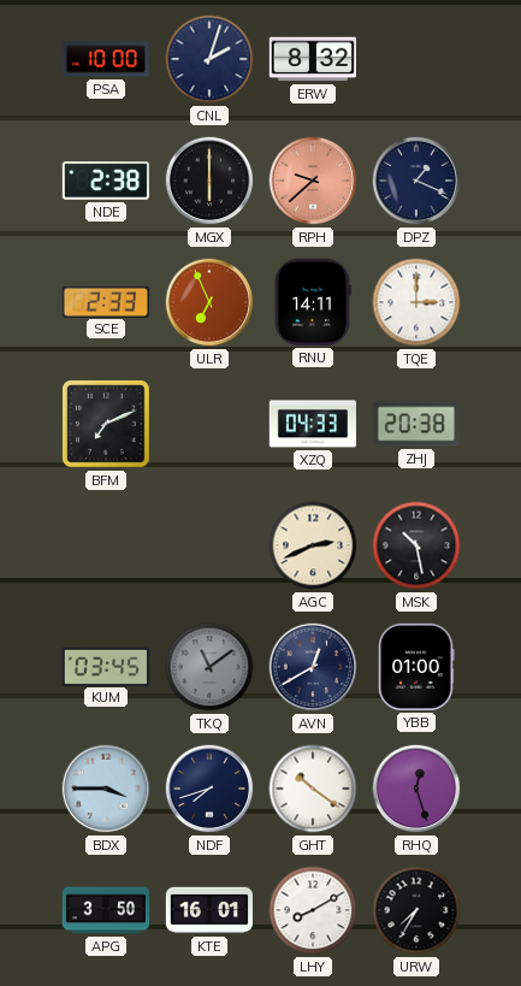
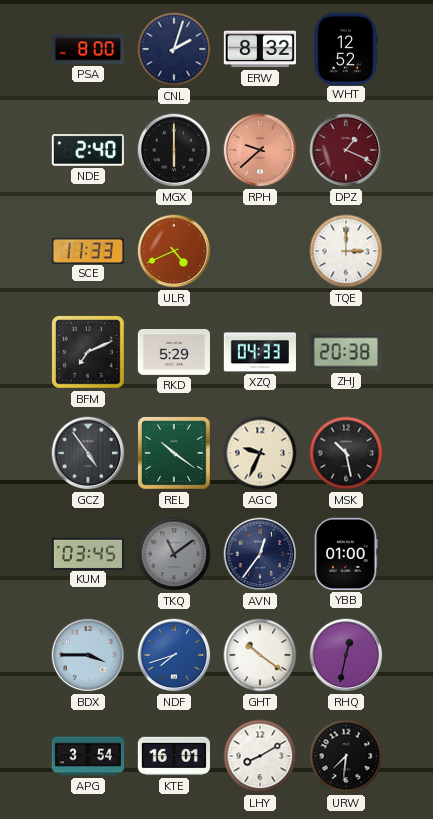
PSA: 10:00 -> 8:00
WHT: none -> 12:52
NDE: 2:38 -> 2:40
DPZ dial: navy -> burgundy
SCE: 2:33 -> 11:33
ULR: 6:56 -> 4:41
RNU: 14:11 -> none
RKD: none -> 5:29
GCZ: none -> 4:54
REL: none -> 10:21
AGC: 2:41 -> 9:34
AVN: 12:40 -> 12:36
NDF dial: navy -> blue
RHQ: 12:27 -> 12:32
APG: 3:50 -> 3:54
URW: 7:35 -> 7:31
